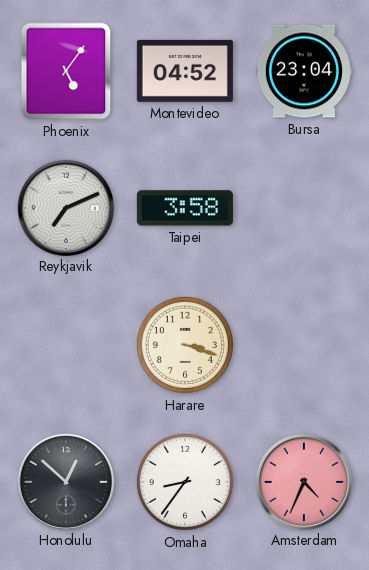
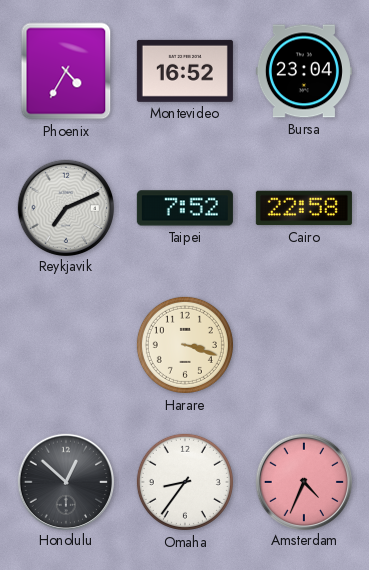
Phoenix: 5:06 -> 4:35
Montevideo: 04:52 -> 16:52
Taipei: 3:58 -> 7:52
Cairo: none -> 22:58
